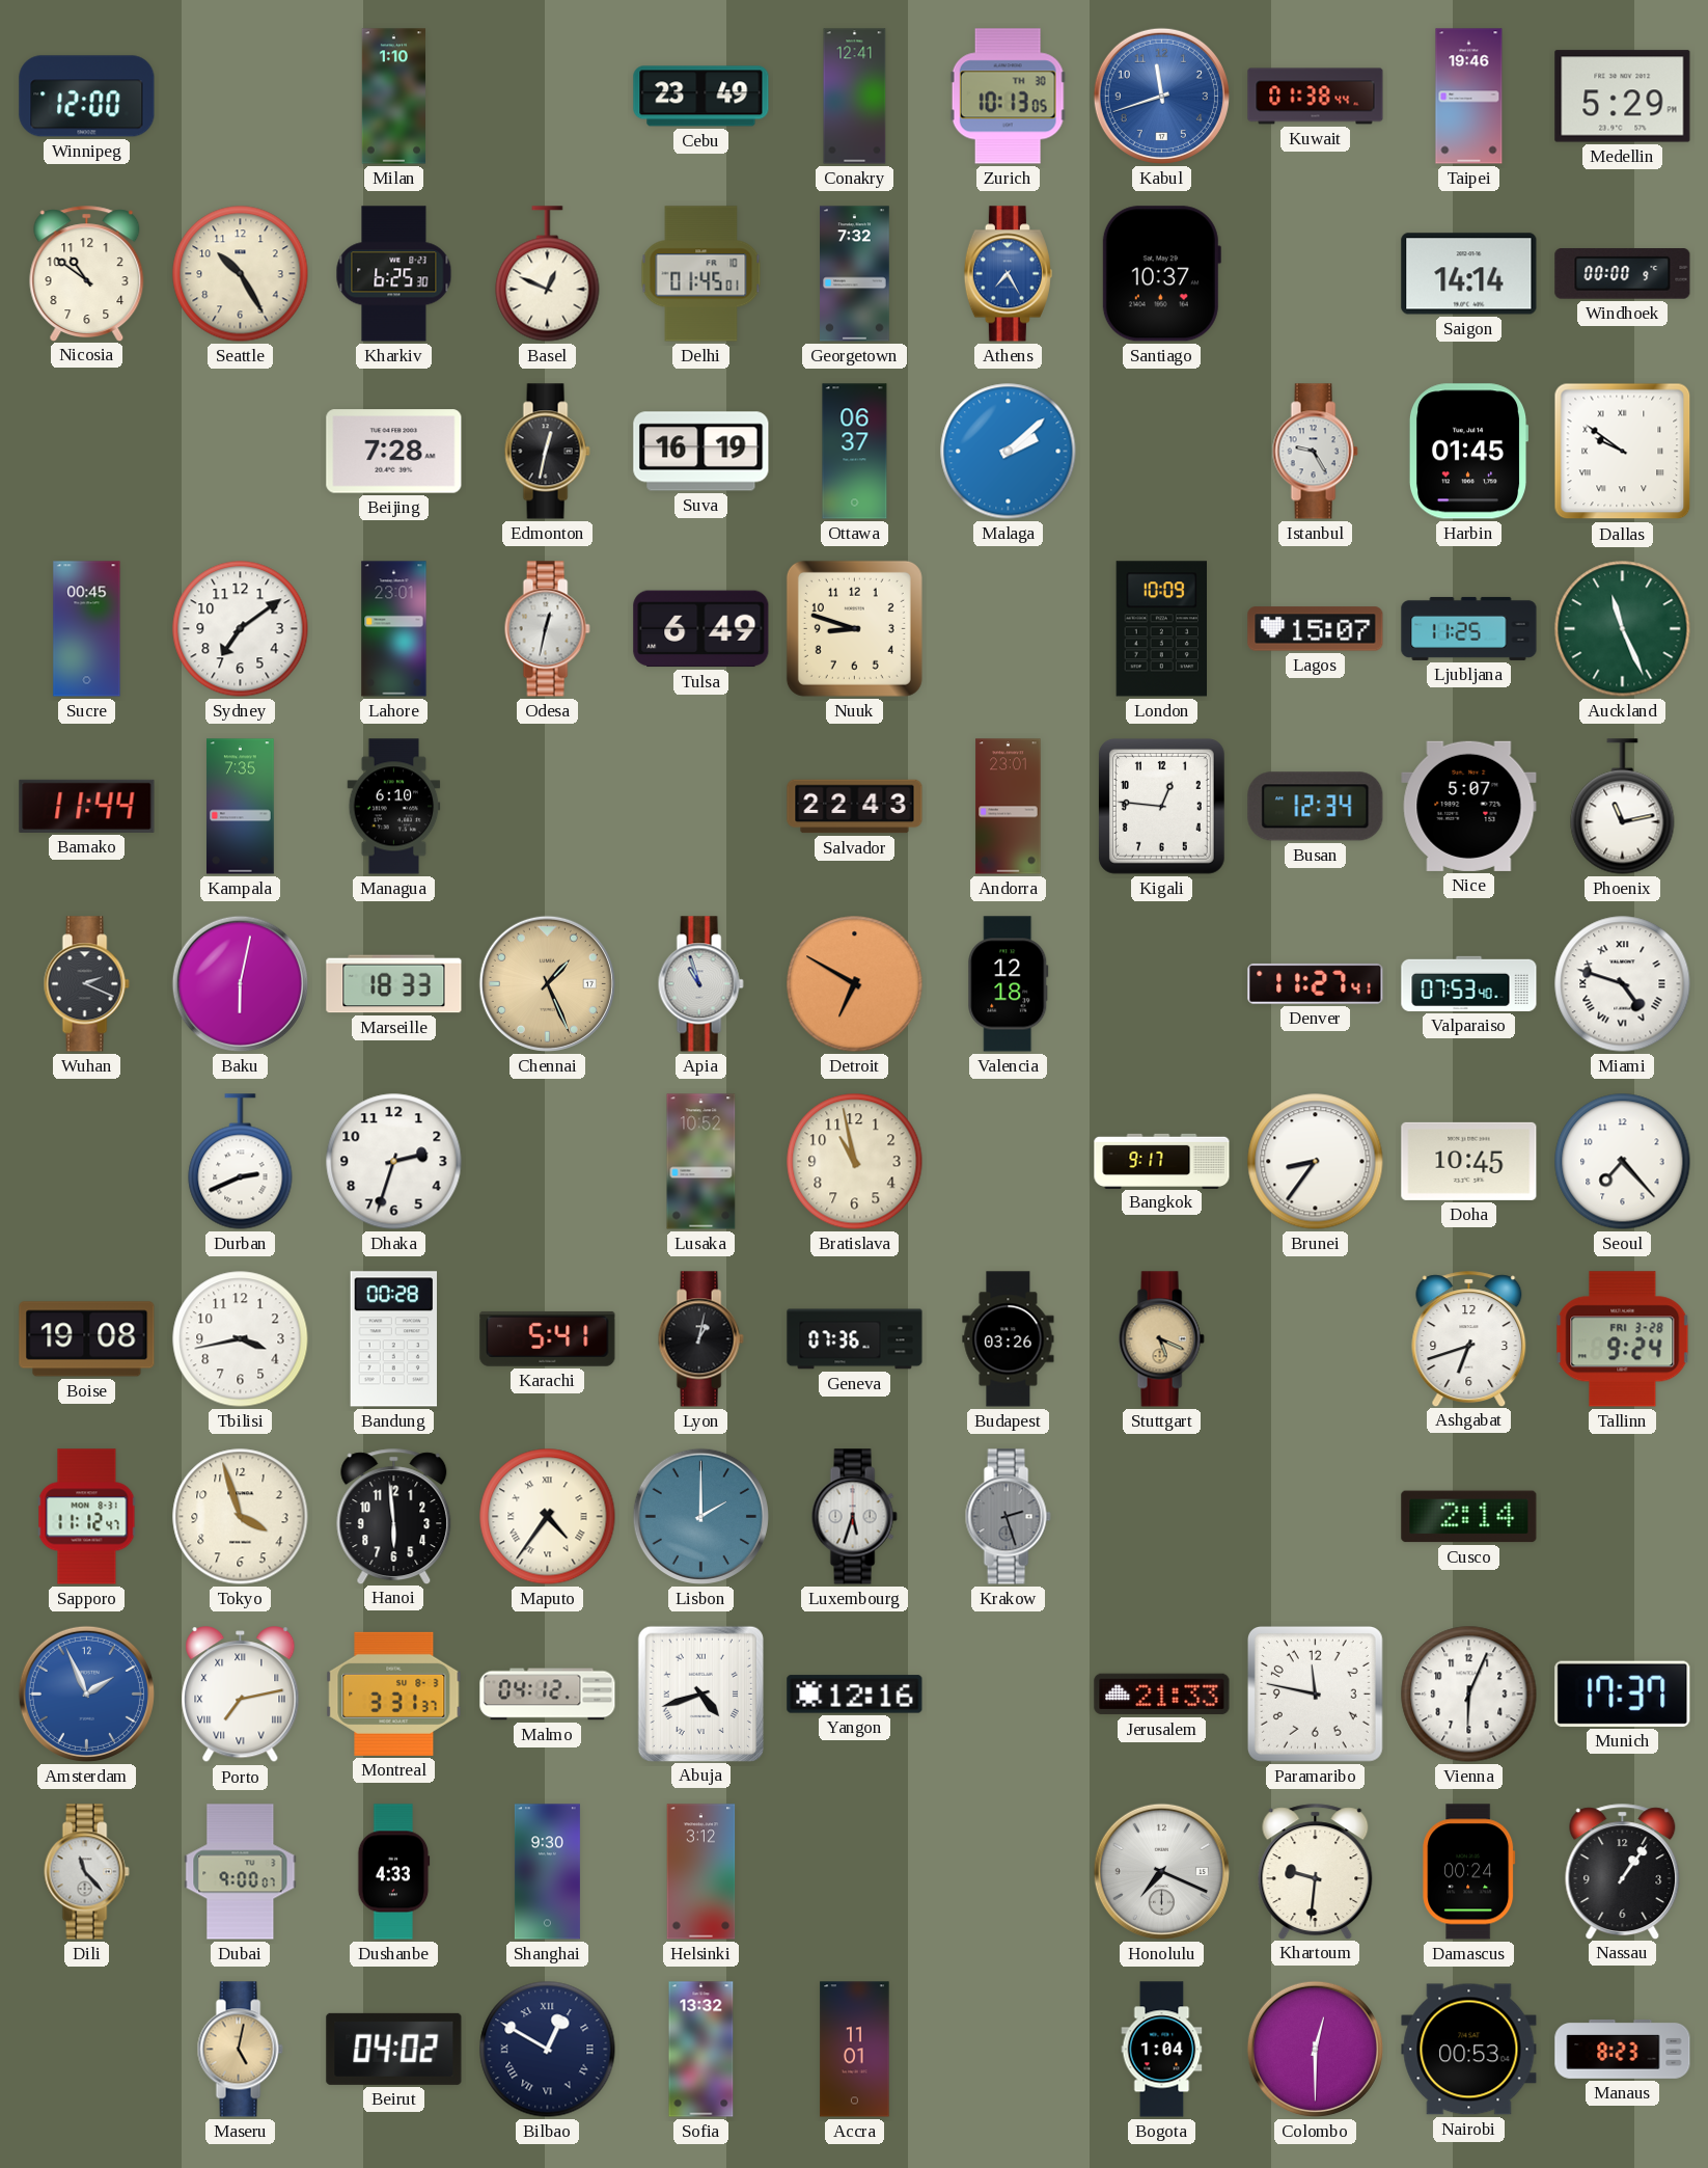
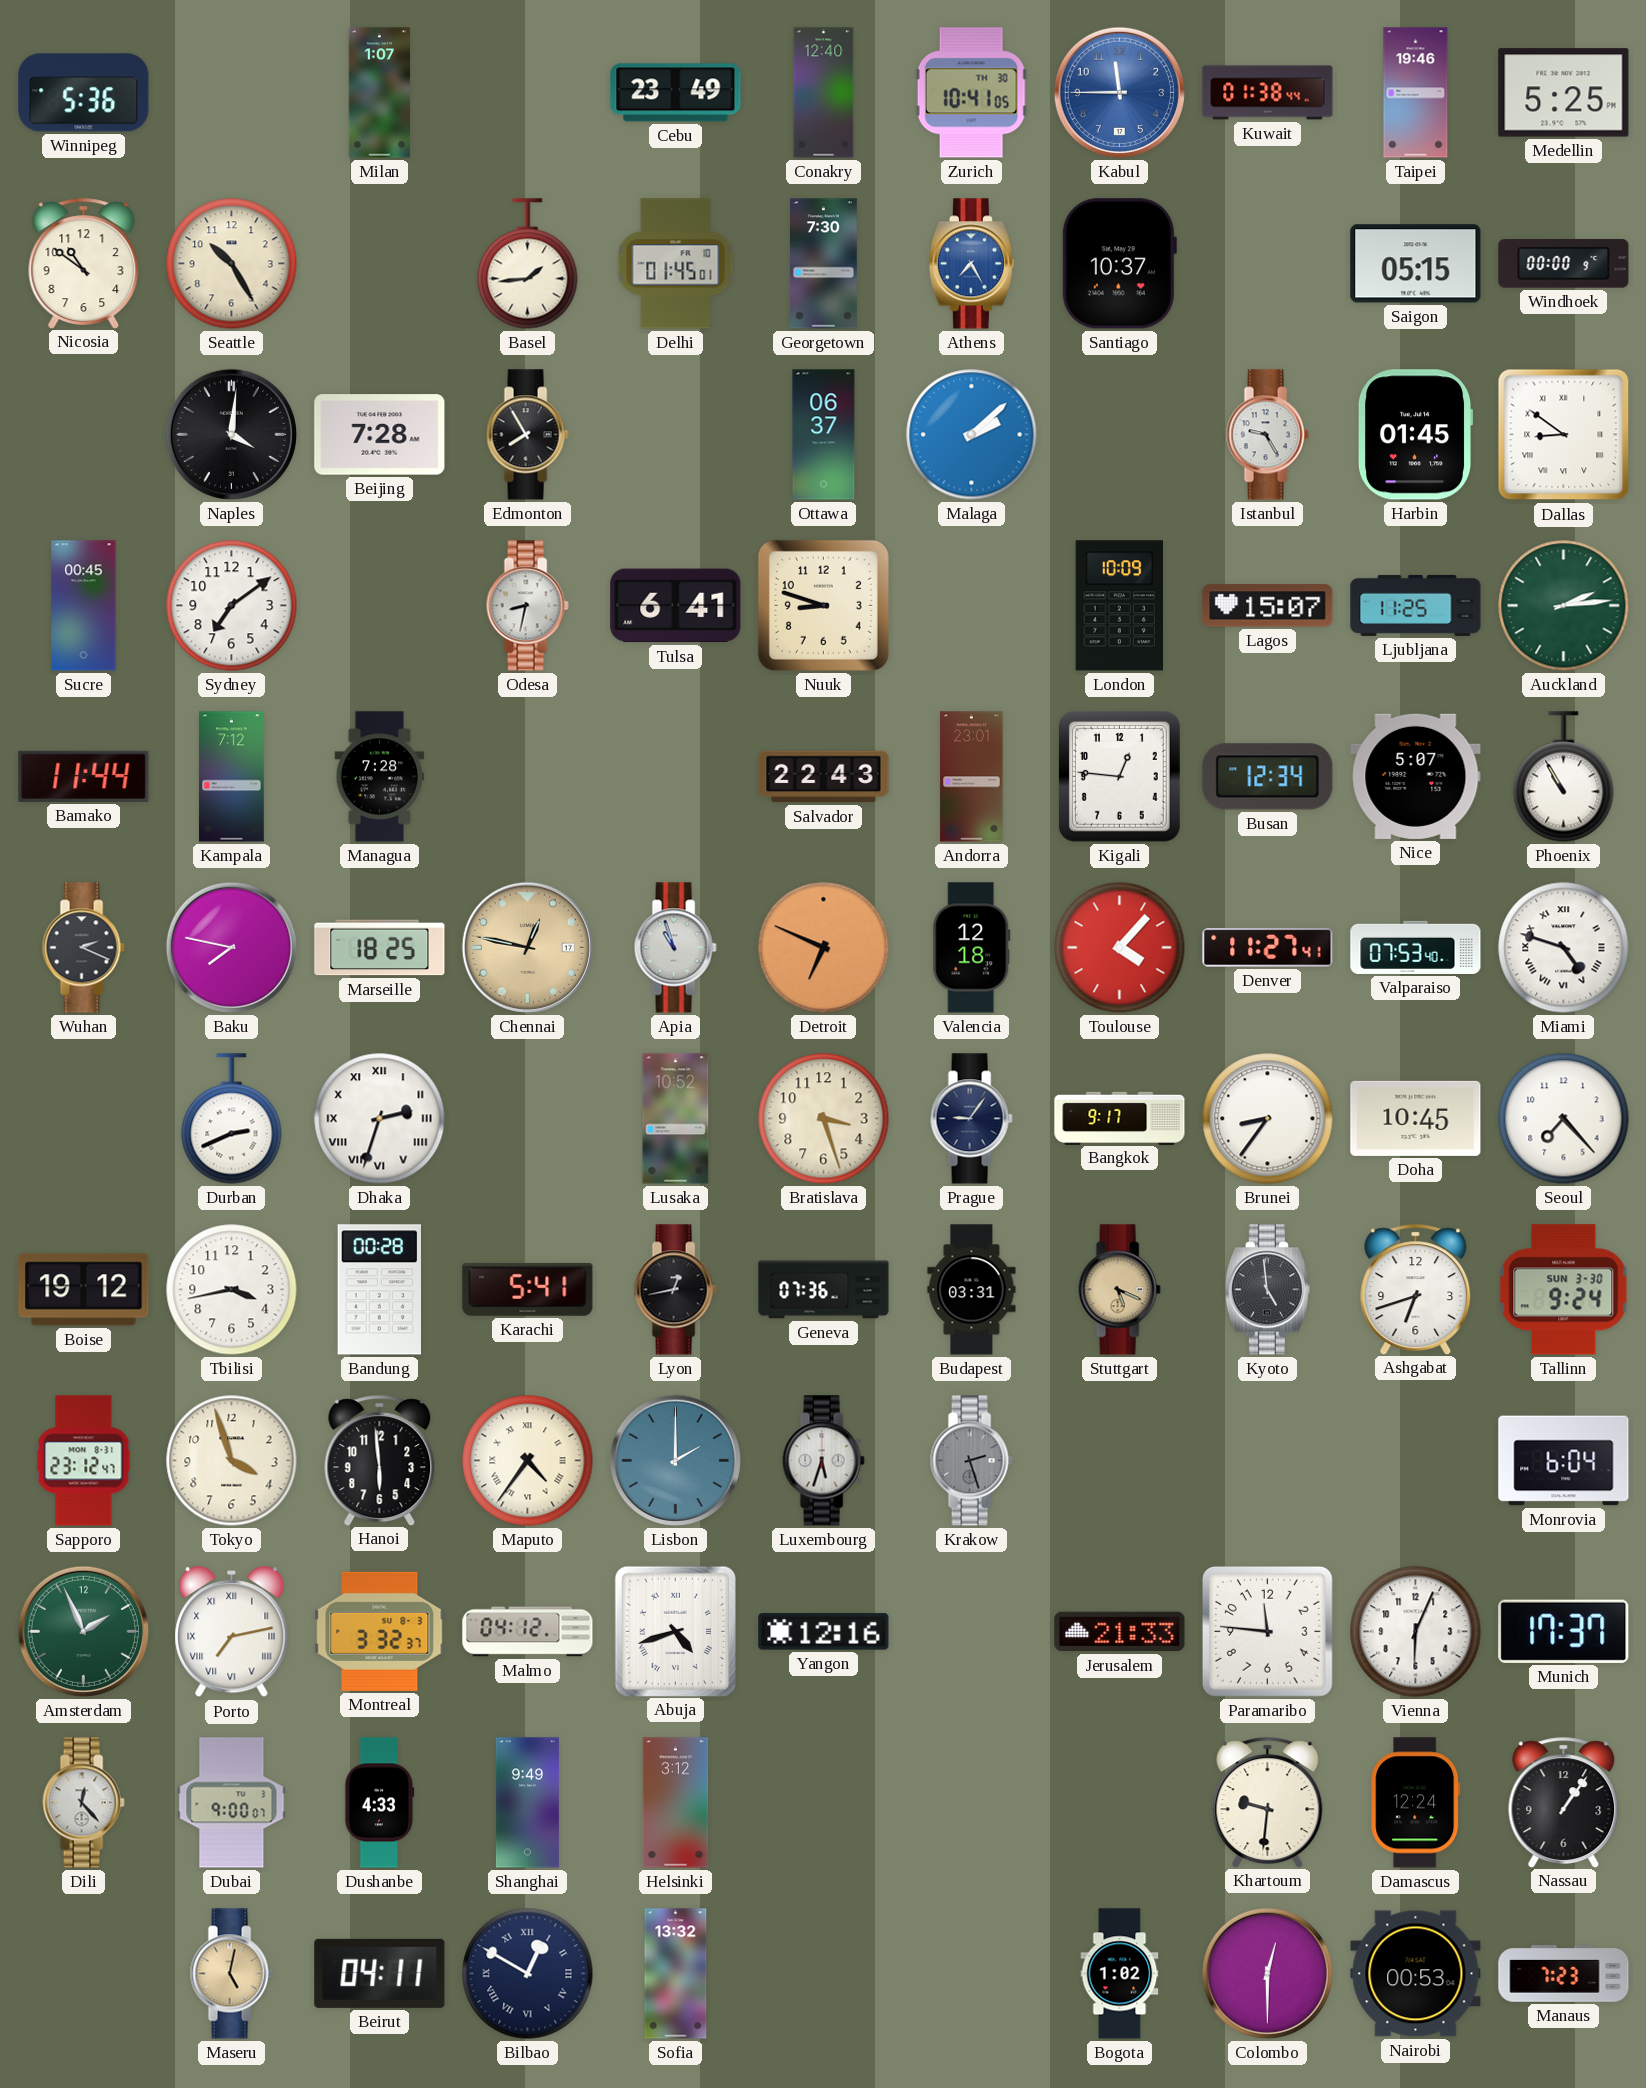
Winnipeg: 12:00 -> 5:36
Milan: 1:10 -> 1:07
Conakry: 12:41 -> 12:40
Zurich: 10:13 -> 10:41
Kabul: 11:42 -> 11:45
Medellin: 5:29 -> 5:25
Kharkiv: 6:25 -> none
Basel: 12:49 -> 1:44
Georgetown: 7:32 -> 7:30
Saigon: 14:14 -> 05:15
Naples: none -> 4:01
Edmonton: 12:32 -> 7:55
Suva: 16:19 -> none
Dallas: 9:51 -> 8:51
Lahore: 23:01 -> none
Odesa: 12:32 -> 8:32
Tulsa: 6:49 -> 6:41
Auckland: 11:26 -> 2:14
Kampala: 7:35 -> 7:12
Managua: 6:10 -> 7:28
Phoenix: 11:13 -> 10:55
Baku: 6:02 -> 7:47
Marseille: 18:33 -> 18:25
Chennai: 1:26 -> 12:47
Detroit: 6:50 -> 6:49
Toulouse: none -> 4:07
Dhaka numerals: Arabic -> Roman
Bratislava: 10:58 -> 3:27
Prague: none -> 9:06
Boise: 19:08 -> 19:12
Lyon: 1:02 -> 12:43
Budapest: 03:26 -> 03:31
Kyoto: none -> 4:59
Tallinn date: FRI 3-28 -> SUN 3-30
Sapporo: 11:12 -> 23:12
Cusco: 2:14 -> none
Monrovia: none -> 6:04
Amsterdam dial: blue -> green
Montreal: 3:31 -> 3:32
Paramaribo: 11:47 -> 11:46
Dili: 11:23 -> 12:23
Shanghai: 9:30 -> 9:49
Honolulu: 7:19 -> none
Damascus: 00:24 -> 12:24
Beirut: 04:02 -> 04:11
Accra: 11:01 -> none
Bogota: 1:04 -> 1:02
Manaus: 8:23 -> 7:23
